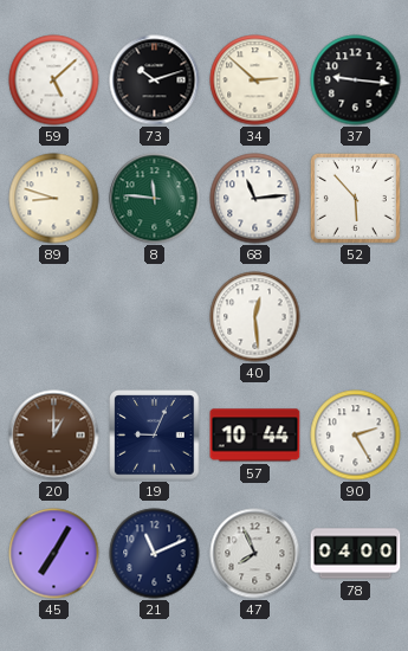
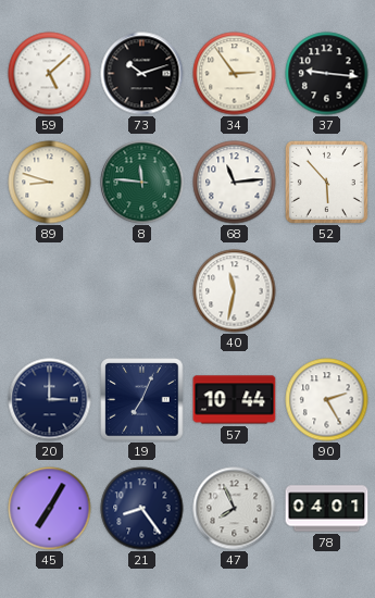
34: 2:52 -> 2:54
40: 12:29 -> 11:32
20: 1:00 -> 3:00
20 dial: brown -> navy
19: 9:04 -> 7:04
21: 11:11 -> 8:24
78: 04:00 -> 04:01
